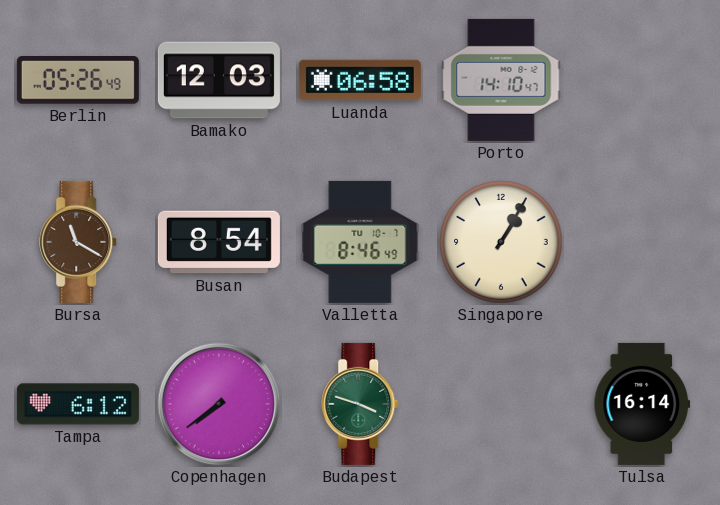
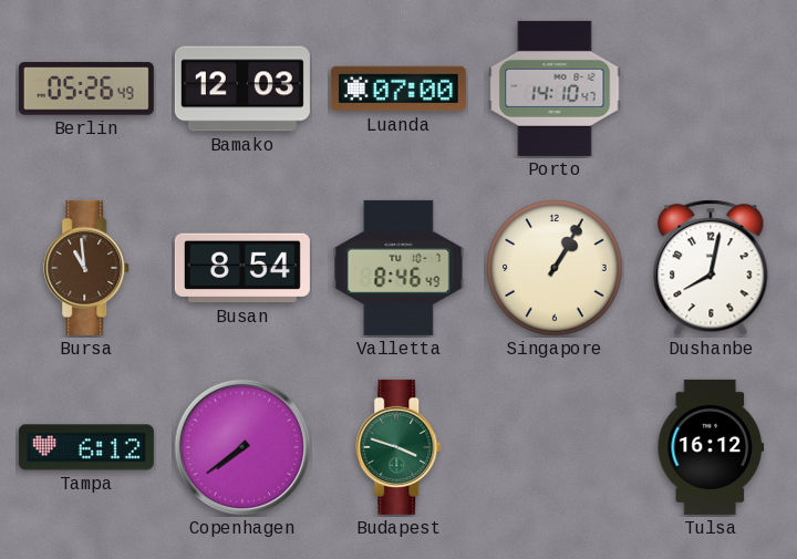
Luanda: 06:58 -> 07:00
Bursa: 11:20 -> 10:59
Dushanbe: none -> 8:02
Tulsa: 16:14 -> 16:12
